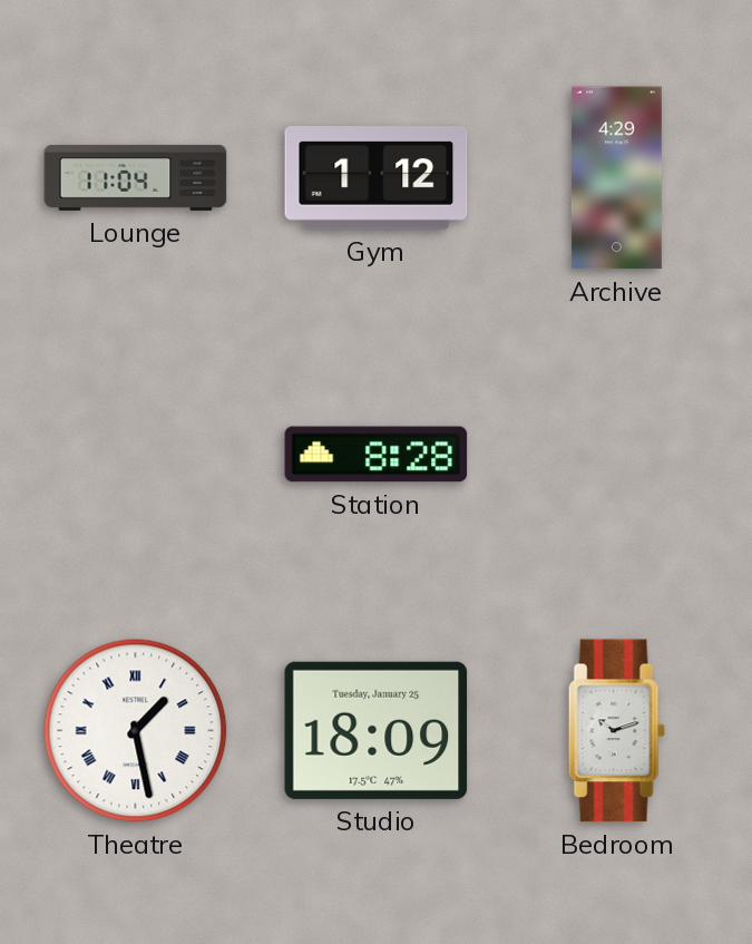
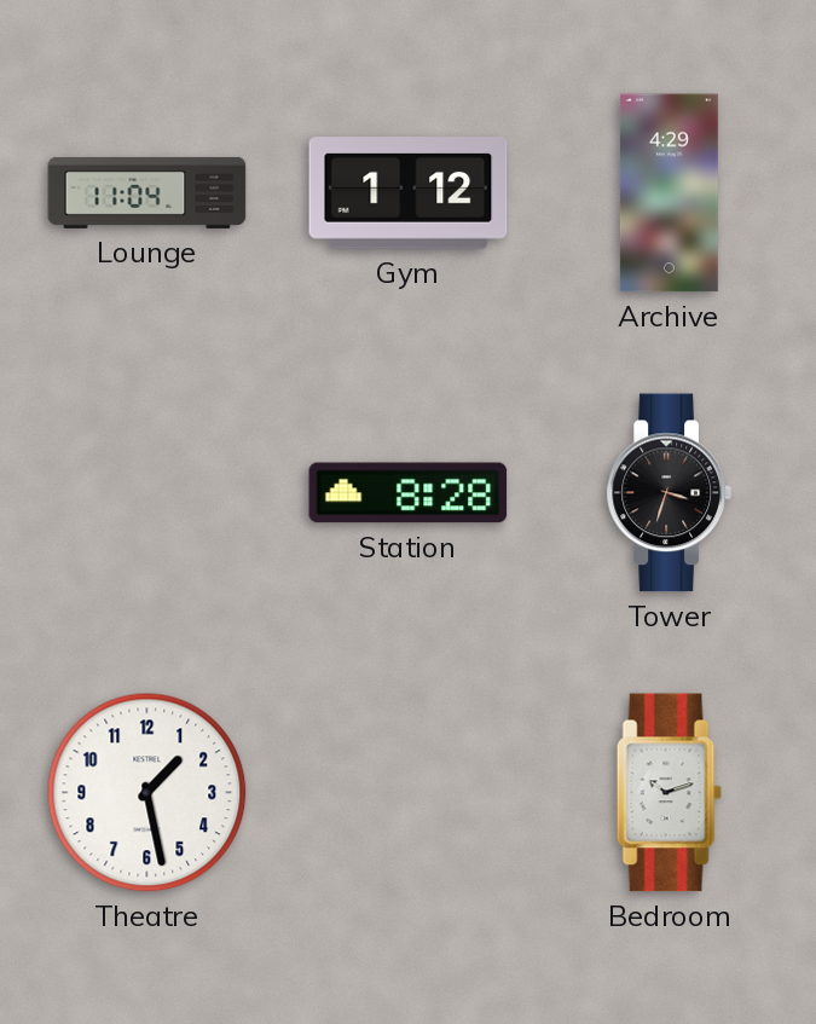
Tower: none -> 3:33
Theatre numerals: Roman -> Arabic
Studio: 18:09 -> none
